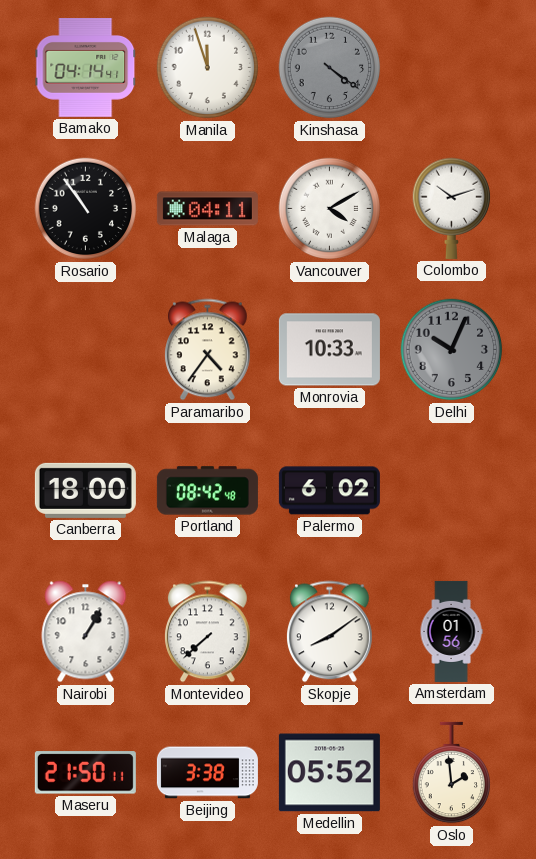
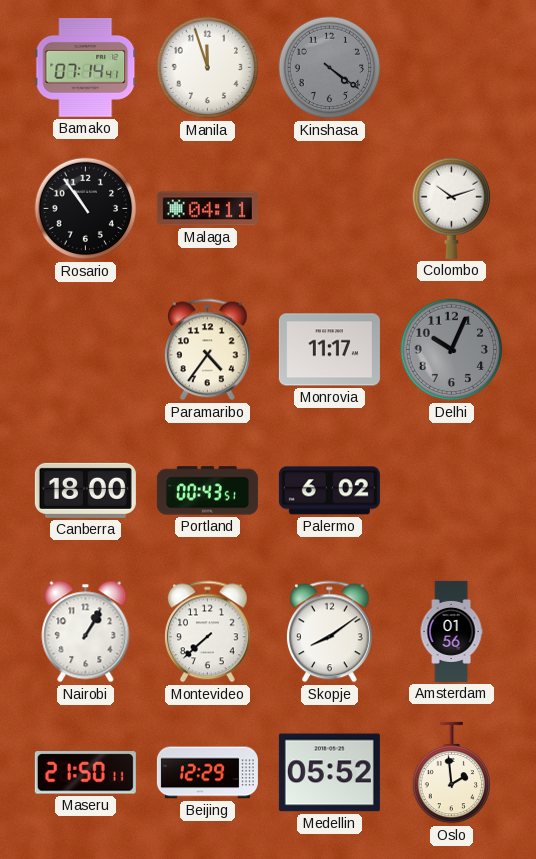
Bamako: 04:14 -> 07:14
Vancouver: 4:10 -> none
Monrovia: 10:33 -> 11:17
Portland: 08:42 -> 00:43
Beijing: 3:38 -> 12:29
